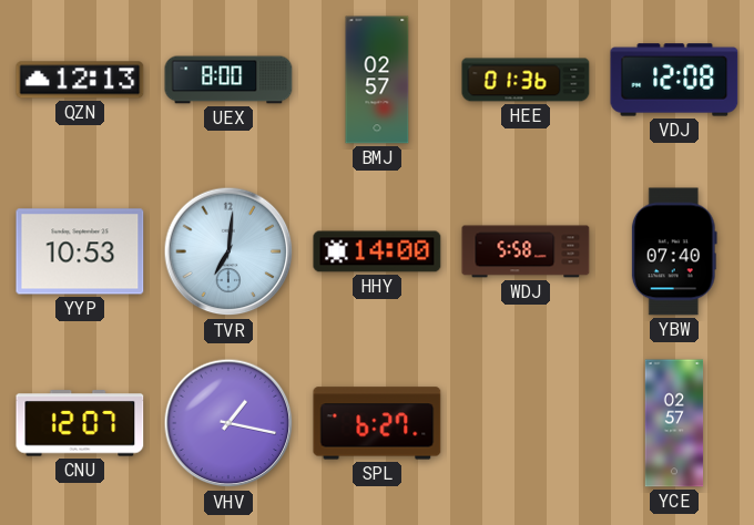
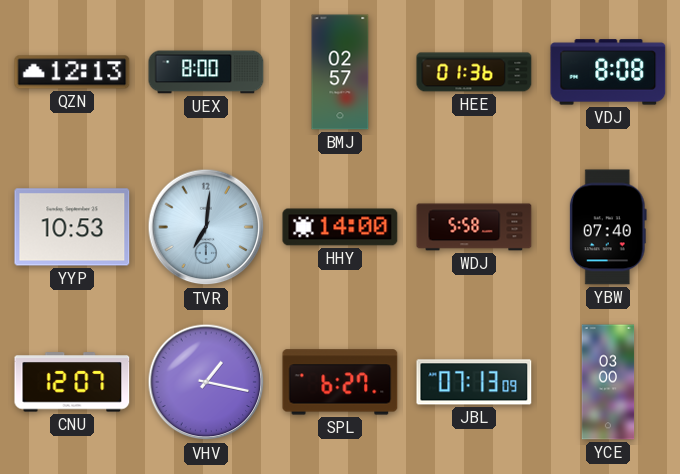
VDJ: 12:08 -> 8:08
JBL: none -> 07:13
YCE: 02:57 -> 03:00
